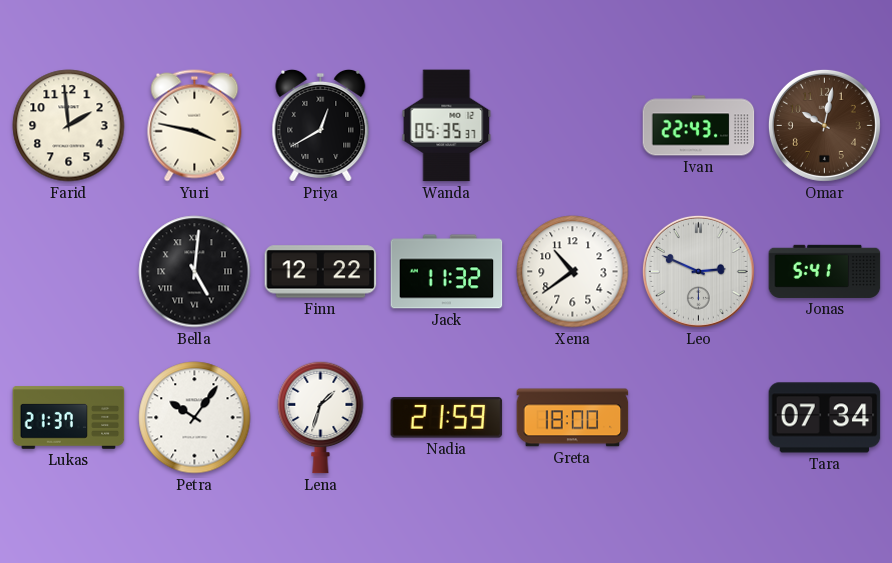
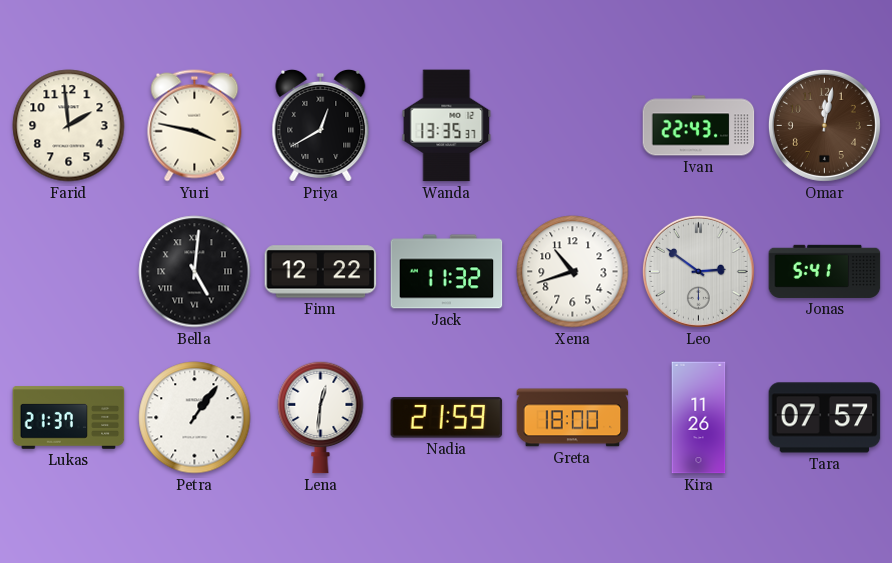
Wanda: 05:35 -> 13:35
Omar: 10:02 -> 12:02
Xena: 10:39 -> 10:42
Leo: 2:49 -> 2:51
Petra: 10:06 -> 1:06
Lena: 1:33 -> 12:31
Kira: none -> 11:26
Tara: 07:34 -> 07:57
